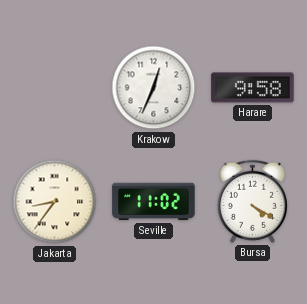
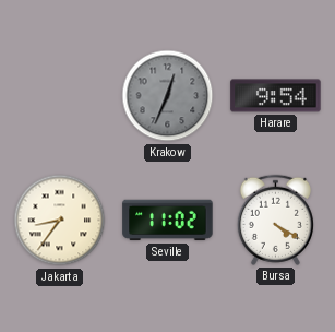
Krakow dial: white -> grey
Harare: 9:58 -> 9:54
